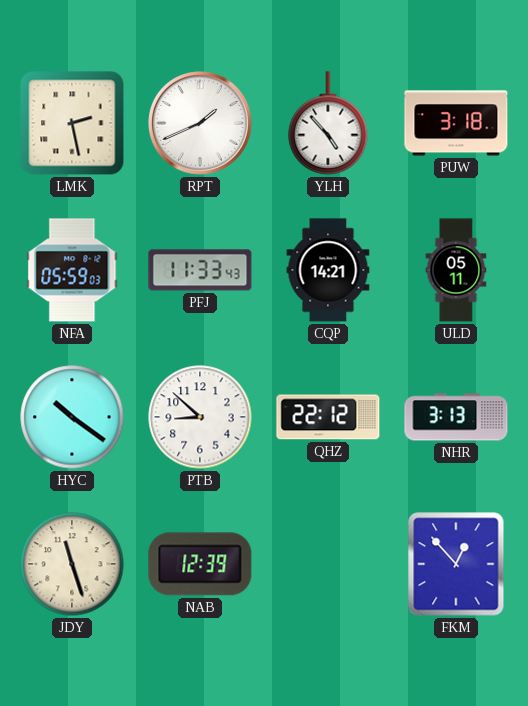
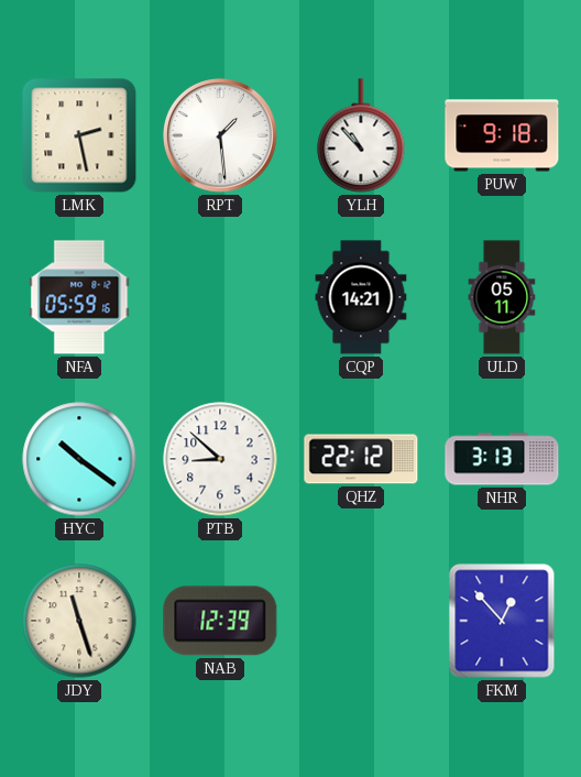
RPT: 1:41 -> 1:29
YLH: 4:53 -> 10:53
PUW: 3:18 -> 9:18
NFA: 05:59:03 -> 05:59:16
PFJ: 11:33 -> none
